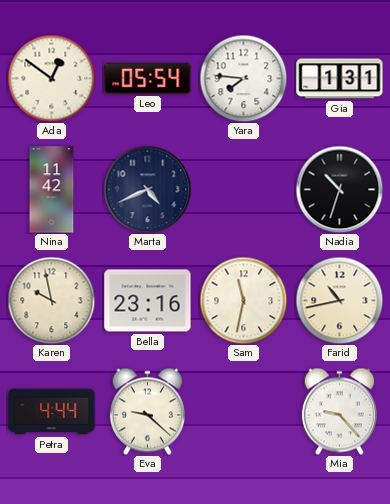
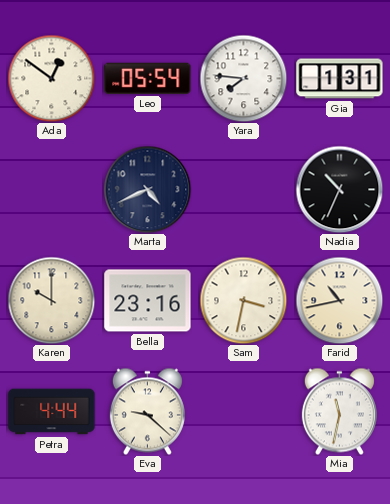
Nina: 11:42 -> none
Nadia: 10:33 -> 10:34
Karen: 9:58 -> 10:00
Sam: 11:32 -> 3:32
Mia: 9:23 -> 11:32
